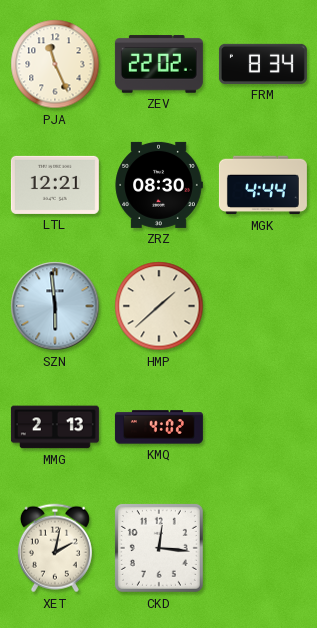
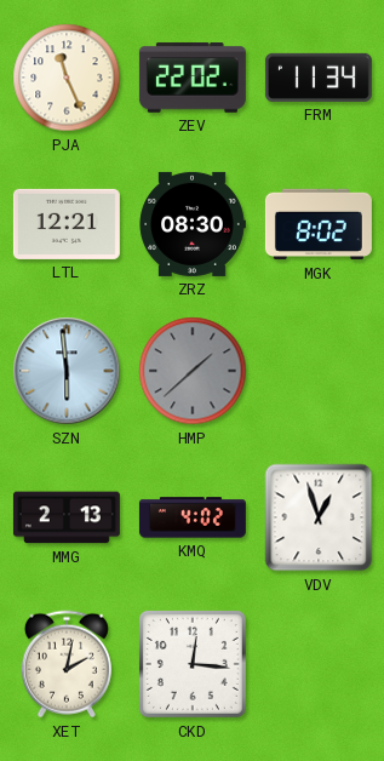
FRM: 8:34 -> 11:34
MGK: 4:44 -> 8:02
HMP dial: cream -> grey
VDV: none -> 12:57
